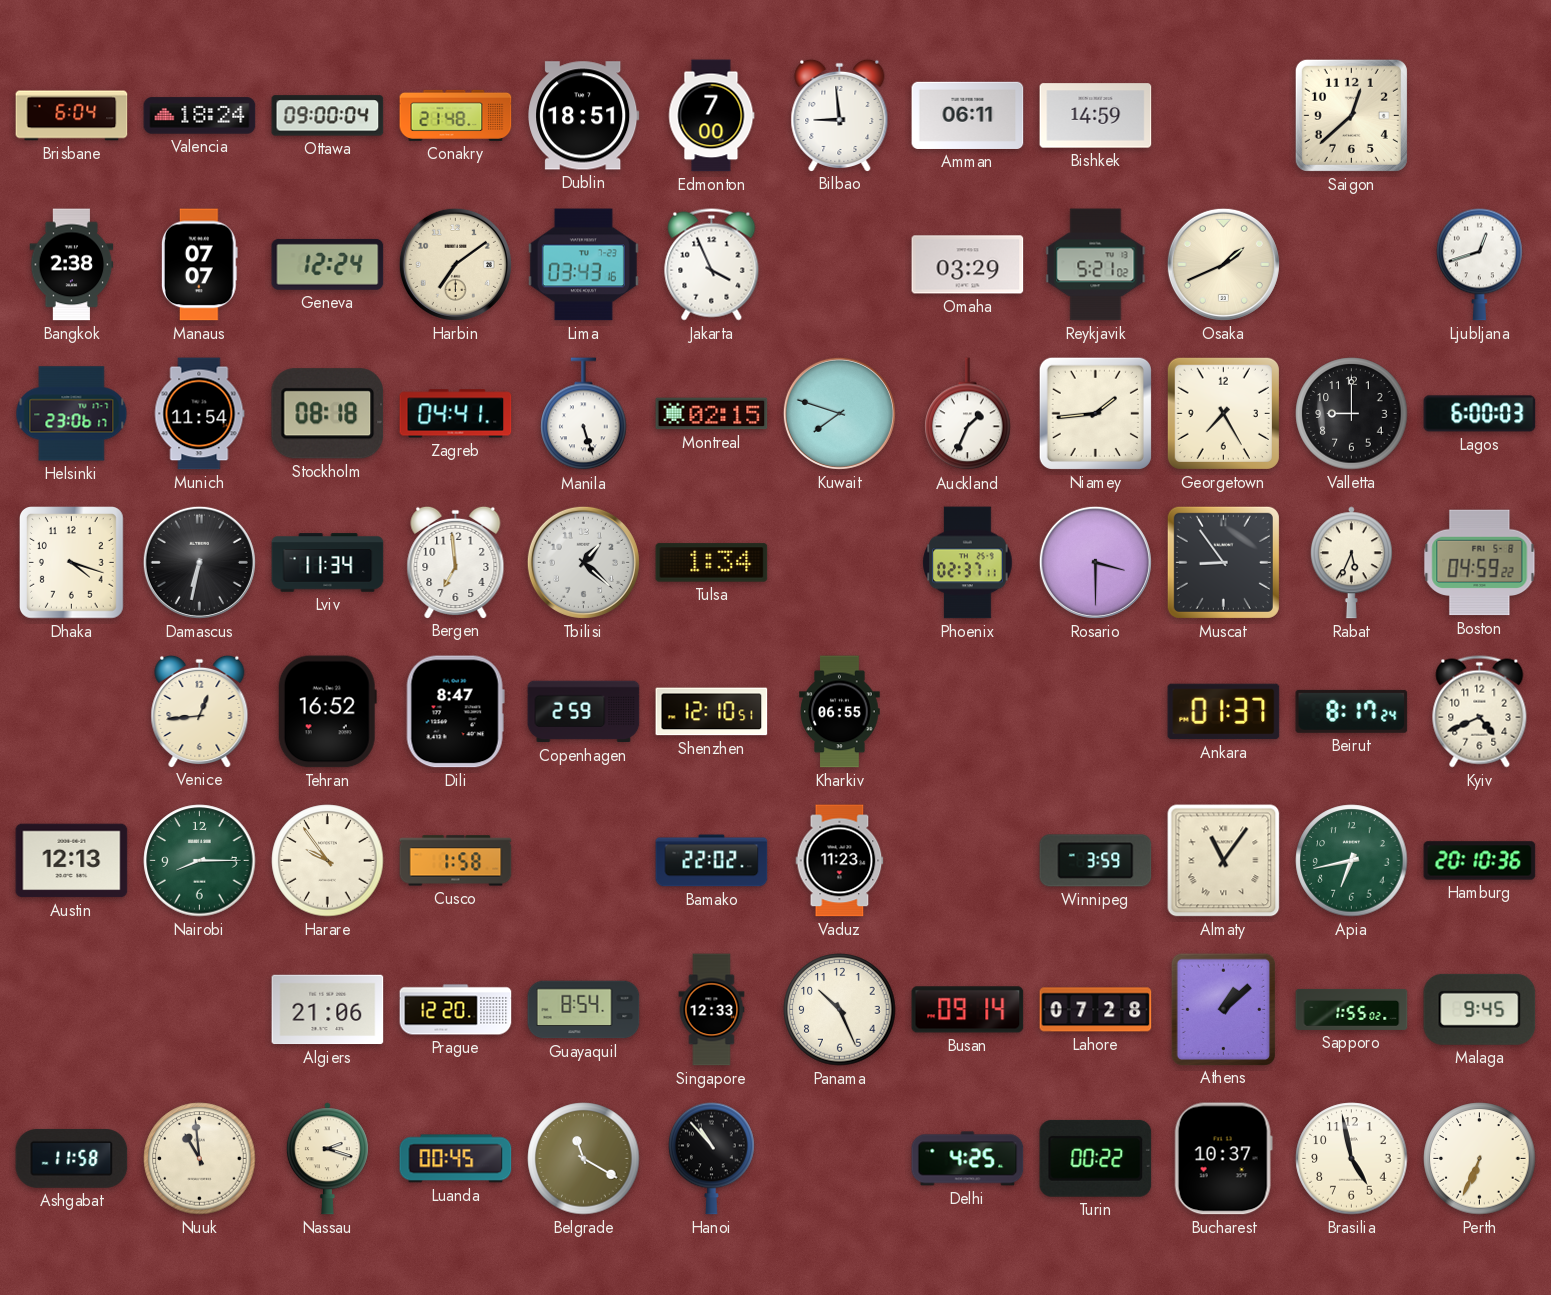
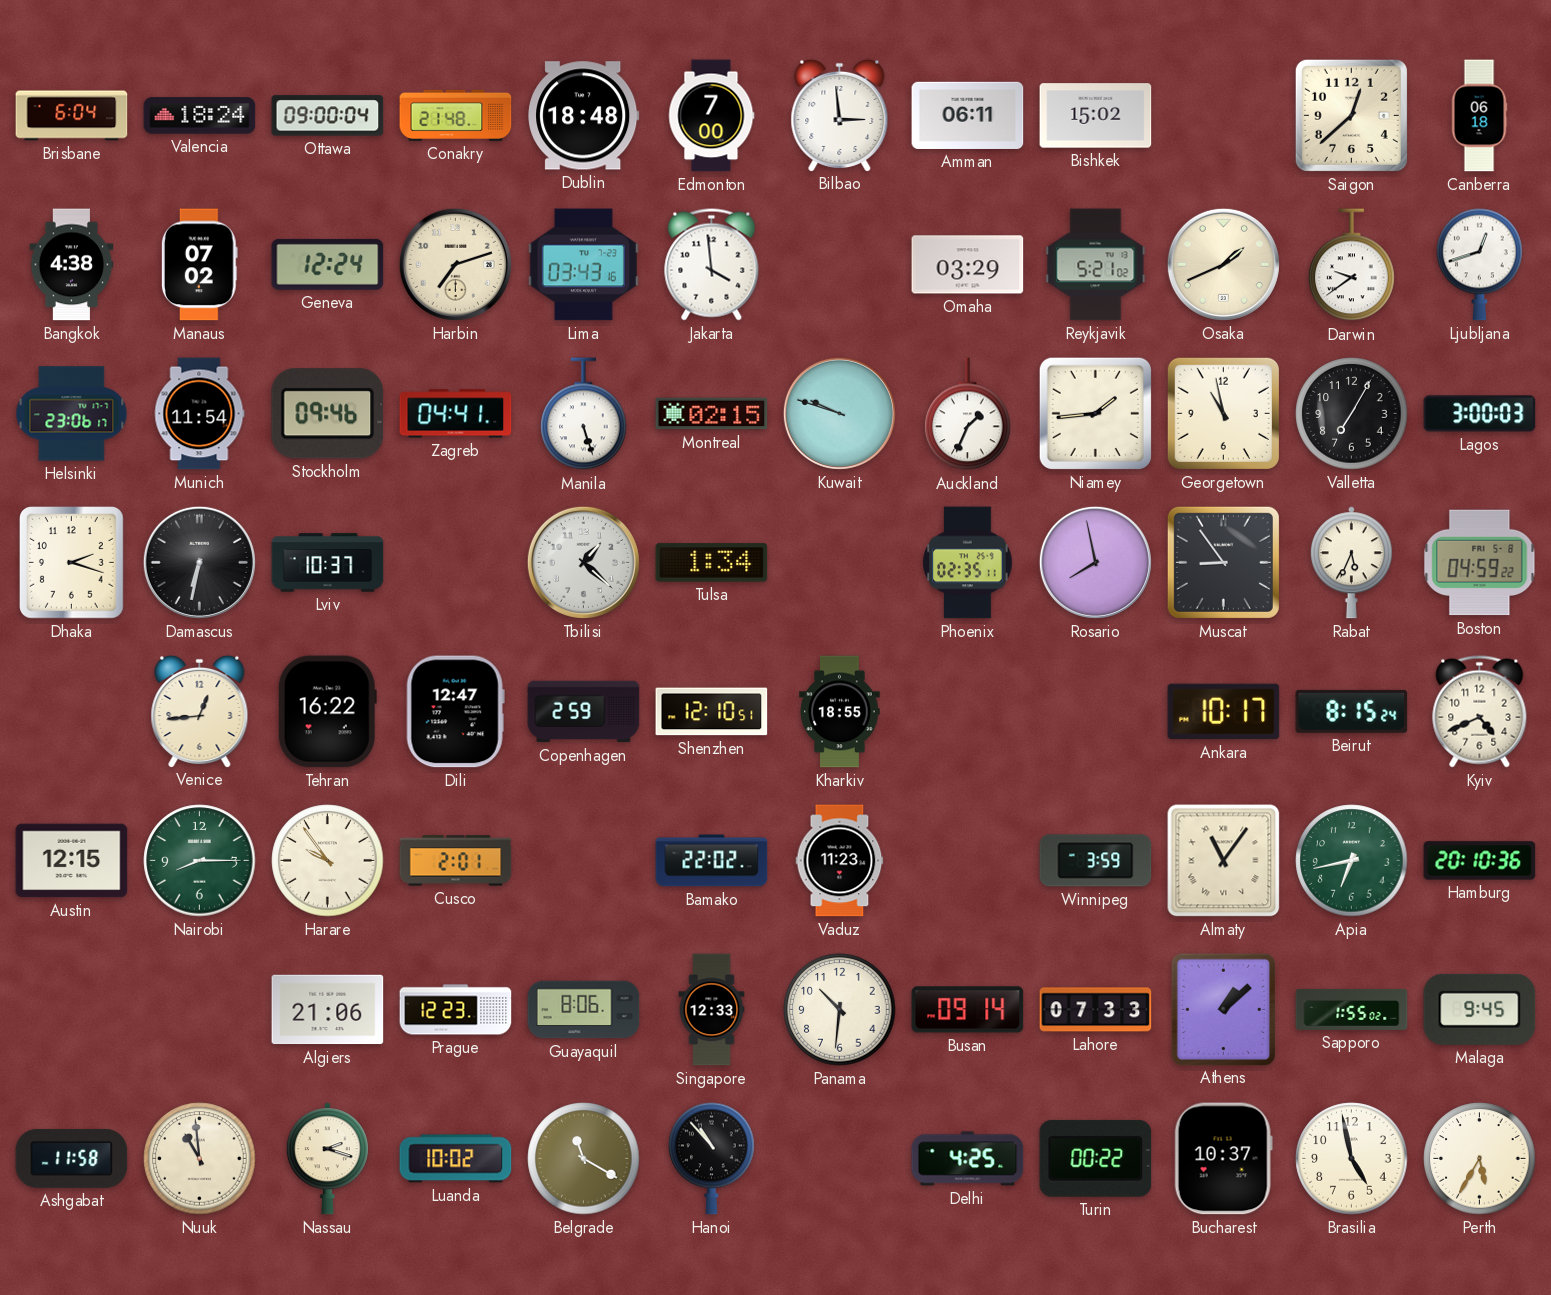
Dublin: 18:51 -> 18:48
Bilbao: 8:59 -> 2:59
Bishkek: 14:59 -> 15:02
Canberra: none -> 06:18
Bangkok: 2:38 -> 4:38
Manaus: 07:07 -> 07:02
Harbin: 7:09 -> 7:12
Jakarta: 3:56 -> 3:59
Darwin: none -> 9:39
Stockholm: 08:18 -> 09:46
Kuwait: 7:48 -> 9:48
Georgetown: 7:25 -> 10:58
Valletta: 9:00 -> 7:05
Lagos: 6:00 -> 3:00
Dhaka: 4:18 -> 2:18
Lviv: 11:34 -> 10:37
Bergen: 6:59 -> none
Phoenix: 02:37 -> 02:35
Rosario: 3:30 -> 7:58
Tehran: 16:52 -> 16:22
Dili: 8:47 -> 12:47
Kharkiv: 06:55 -> 18:55
Ankara: 01:37 -> 10:17
Beirut: 8:17 -> 8:15
Austin: 12:13 -> 12:15
Cusco: 1:58 -> 2:01
Prague: 12:20 -> 12:23
Guayaquil: 8:54 -> 8:06
Panama: 10:26 -> 10:31
Lahore: 07:28 -> 07:33
Luanda: 00:45 -> 10:02
Perth: 6:34 -> 5:35
